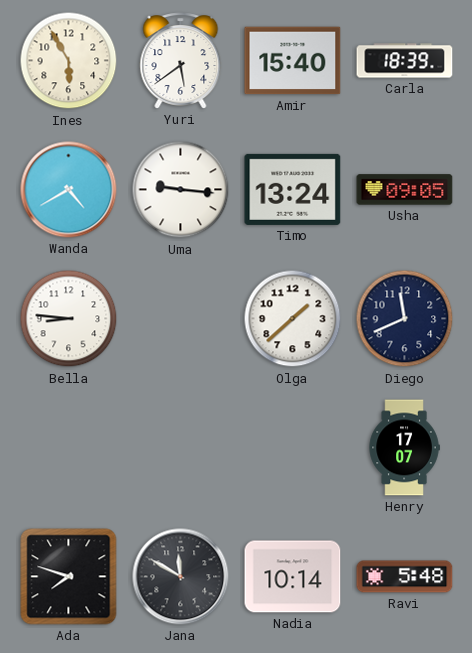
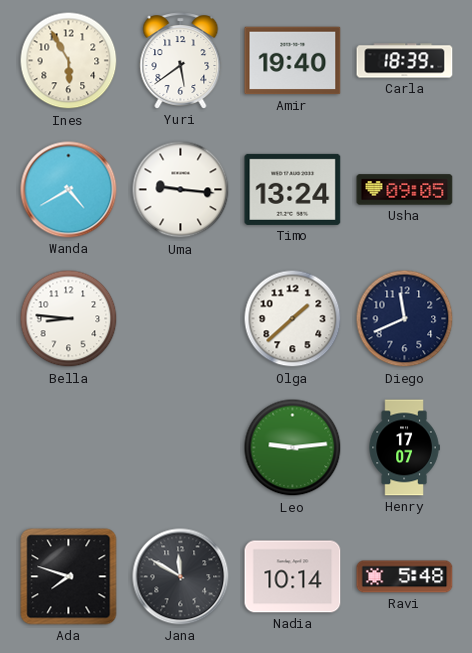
Amir: 15:40 -> 19:40
Leo: none -> 9:14
